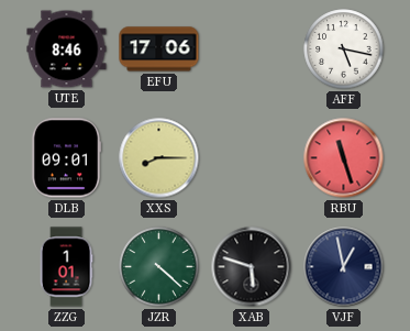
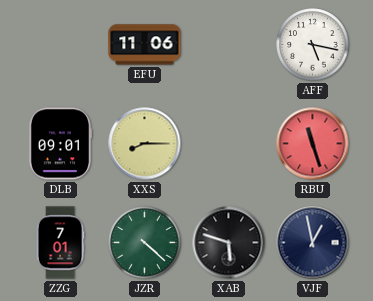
UTE: 8:46 -> none
EFU: 17:06 -> 11:06
ZZG: 1:01 -> 7:01
